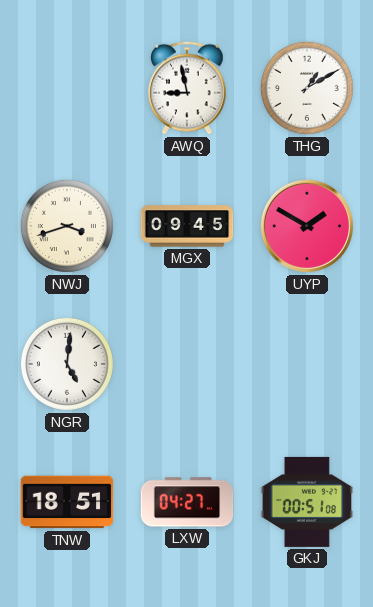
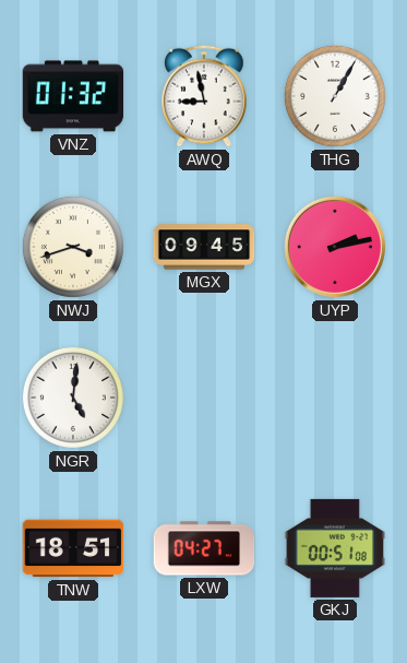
VNZ: none -> 01:32
THG: 1:10 -> 1:05
UYP: 1:50 -> 2:13
